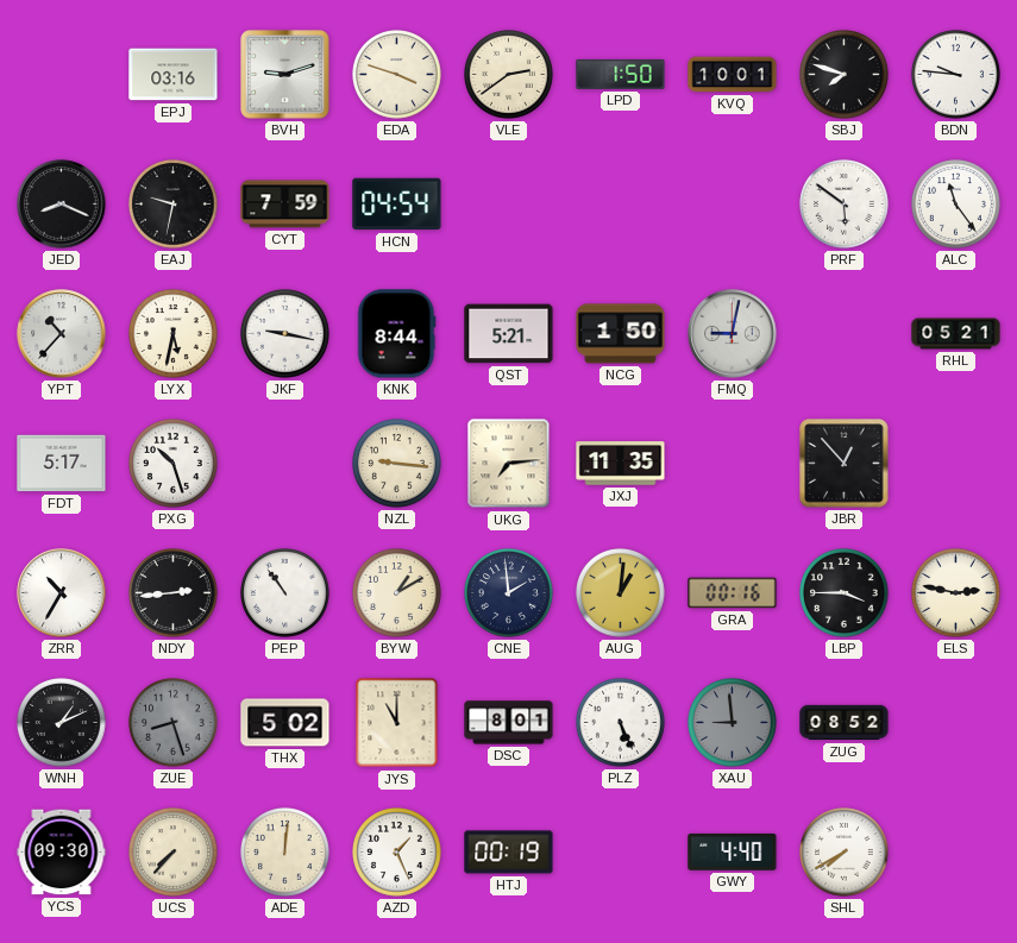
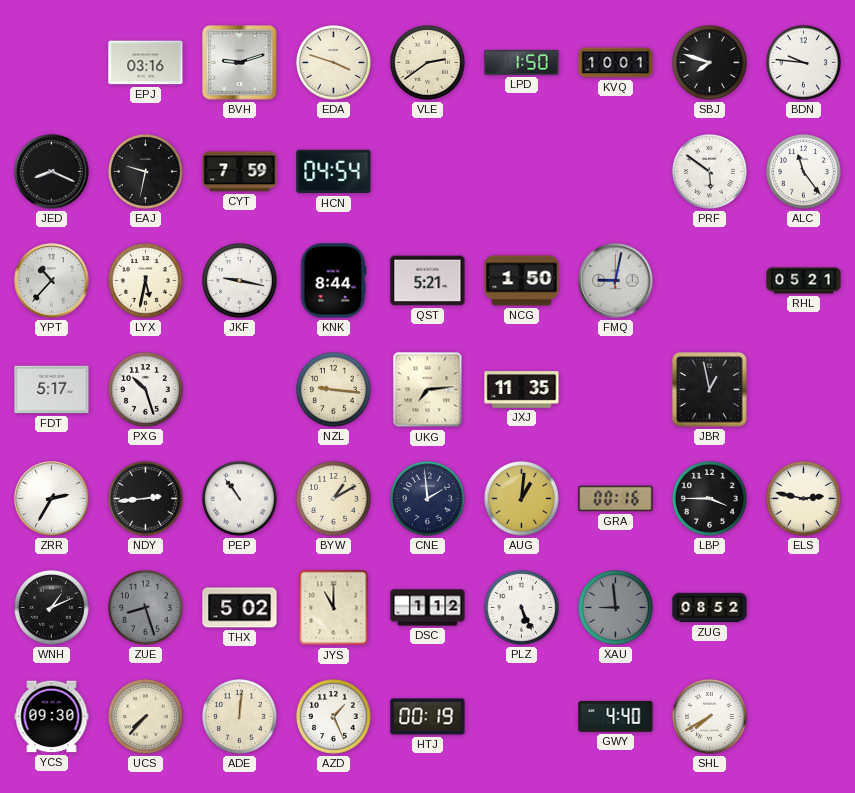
JBR: 12:53 -> 12:58
ZRR: 10:35 -> 2:35
DSC: 8:01 -> 1:12
